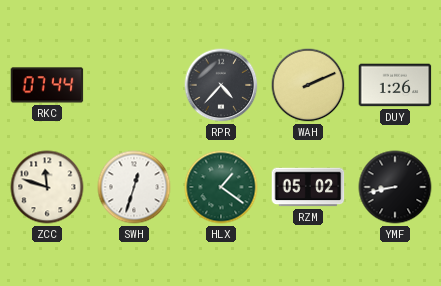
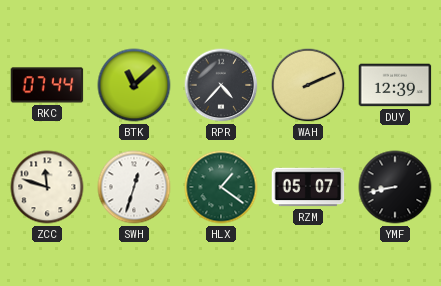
BTK: none -> 11:08
DUY: 1:26 -> 12:39
RZM: 05:02 -> 05:07
